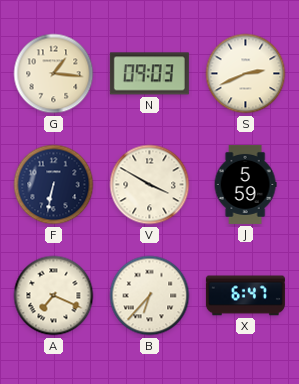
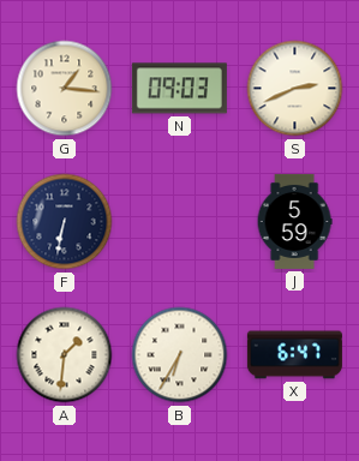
V: 3:50 -> none
A: 7:19 -> 1:31
B: 6:37 -> 6:35
